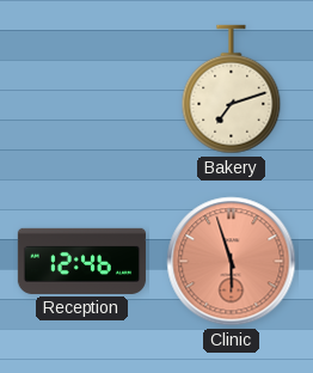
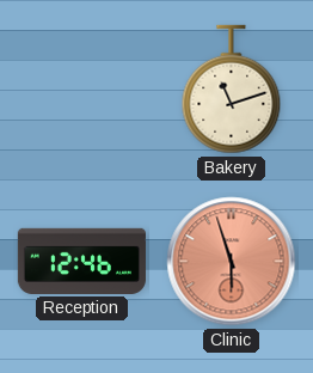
Bakery: 7:12 -> 11:12
